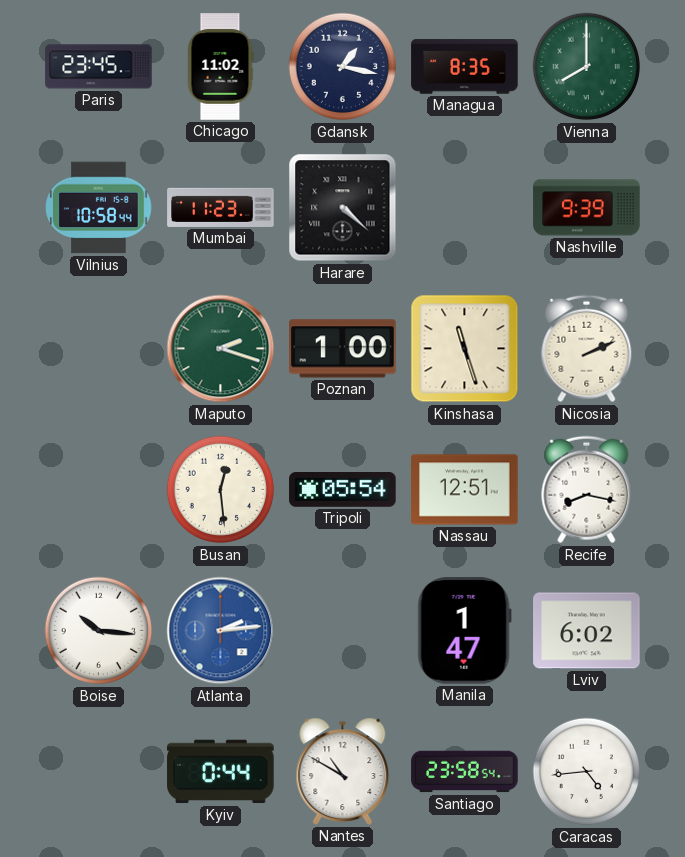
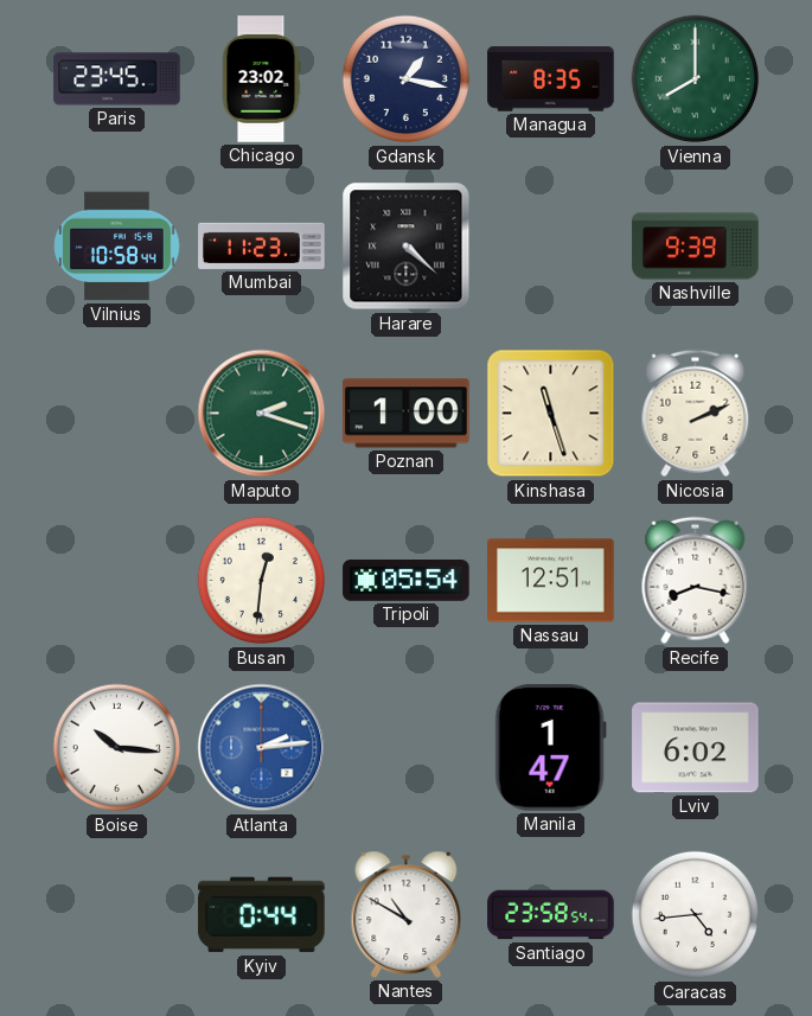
Chicago: 11:02 -> 23:02
Busan: 12:29 -> 12:31
